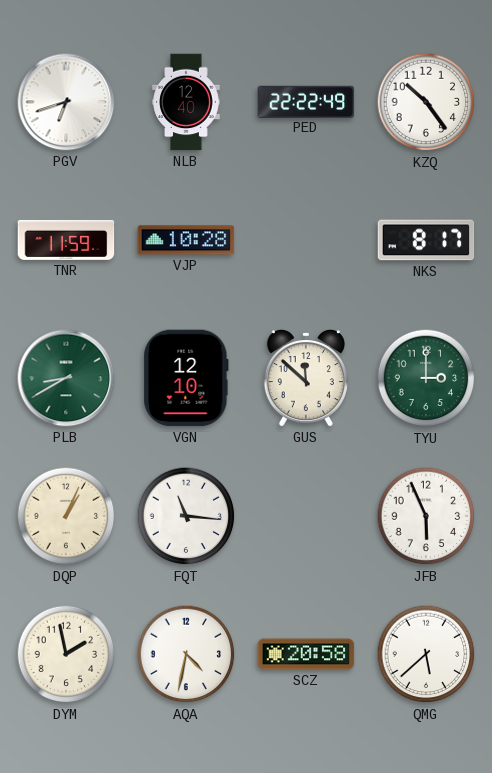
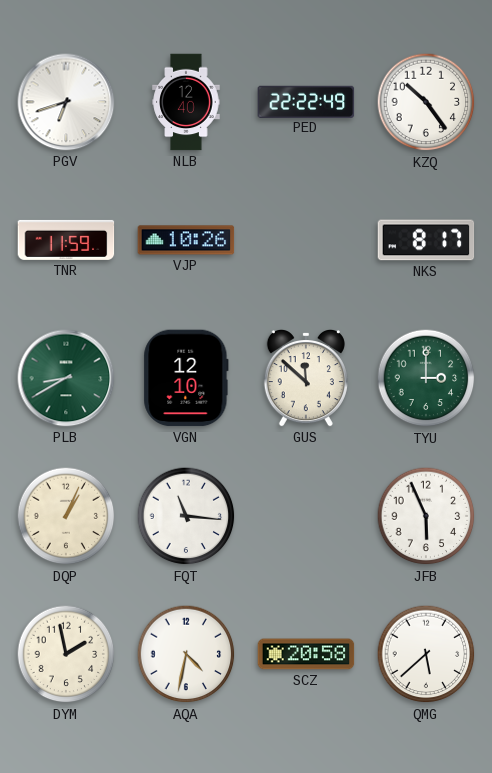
VJP: 10:28 -> 10:26
